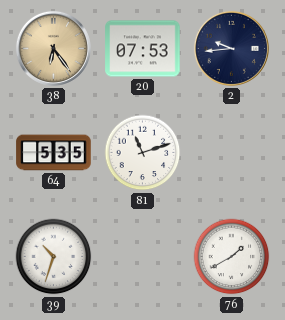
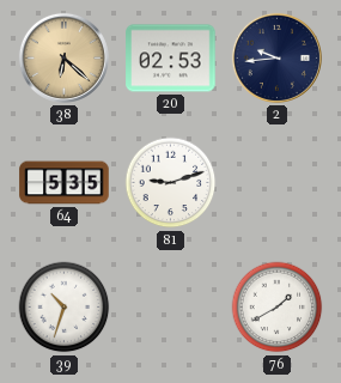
38: 6:24 -> 6:22
20: 07:53 -> 02:53
81: 11:12 -> 9:12
